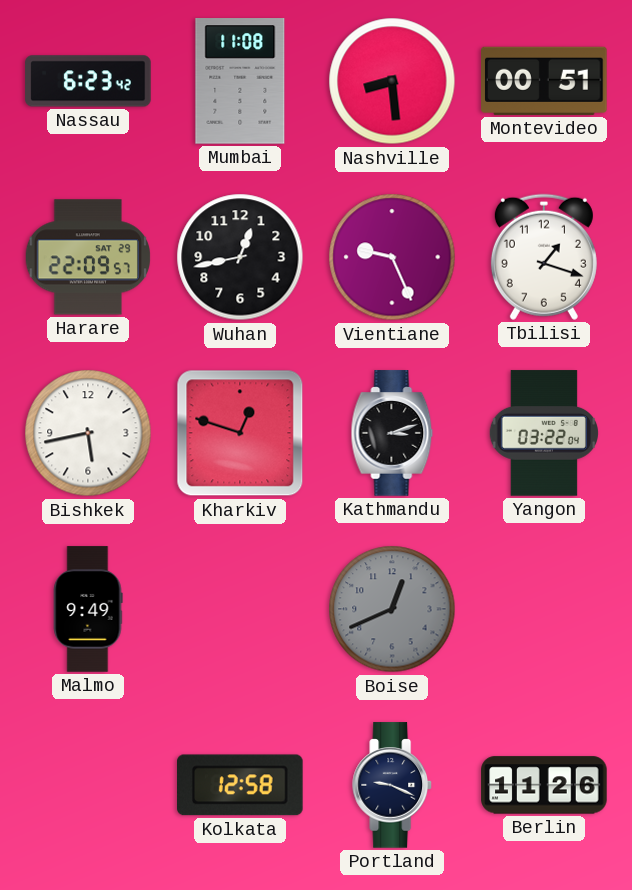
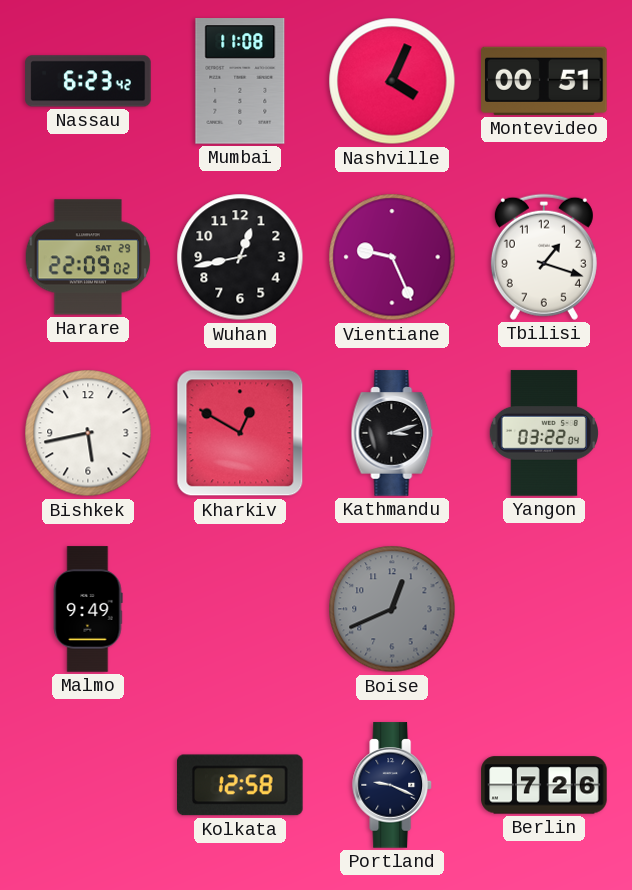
Nashville: 8:29 -> 4:04
Harare: 22:09:57 -> 22:09:02
Kharkiv: 12:48 -> 12:50
Berlin: 11:26 -> 7:26
